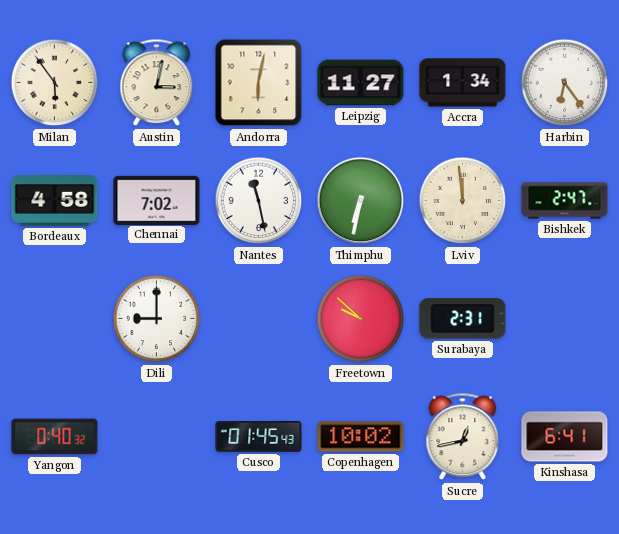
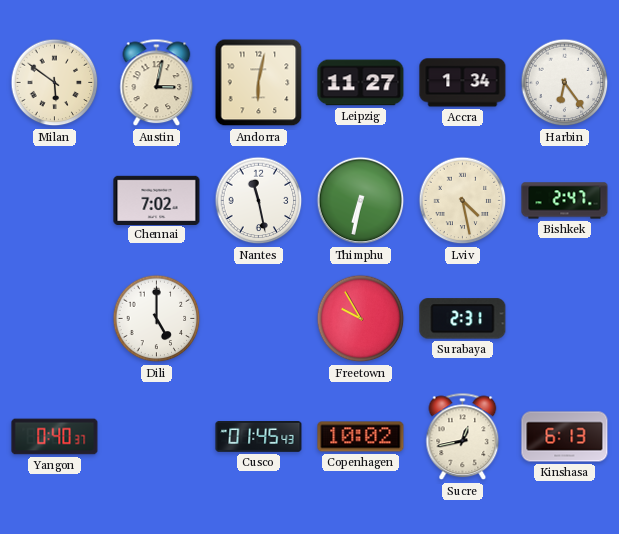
Milan: 5:54 -> 5:51
Bordeaux: 4:58 -> none
Lviv: 11:59 -> 4:28
Dili: 9:00 -> 5:00
Freetown: 9:52 -> 9:55
Yangon: 0:40:32 -> 0:40:37
Kinshasa: 6:41 -> 6:13
